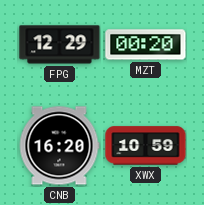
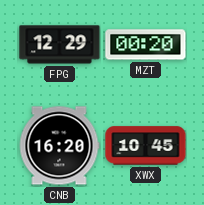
XWX: 10:59 -> 10:45
